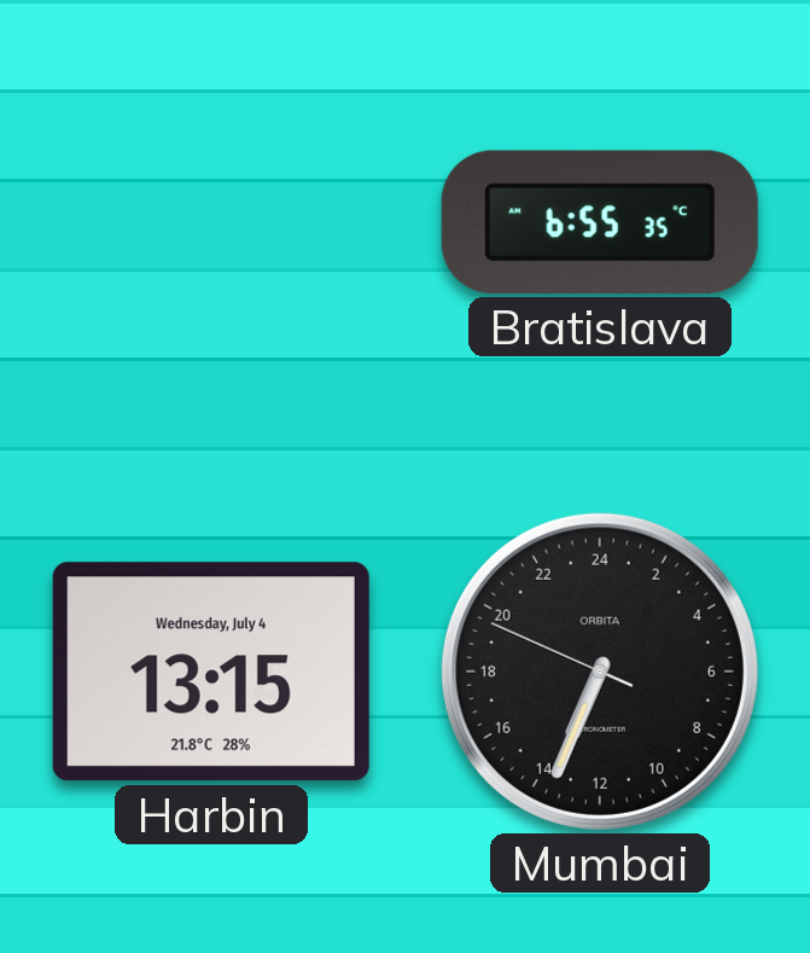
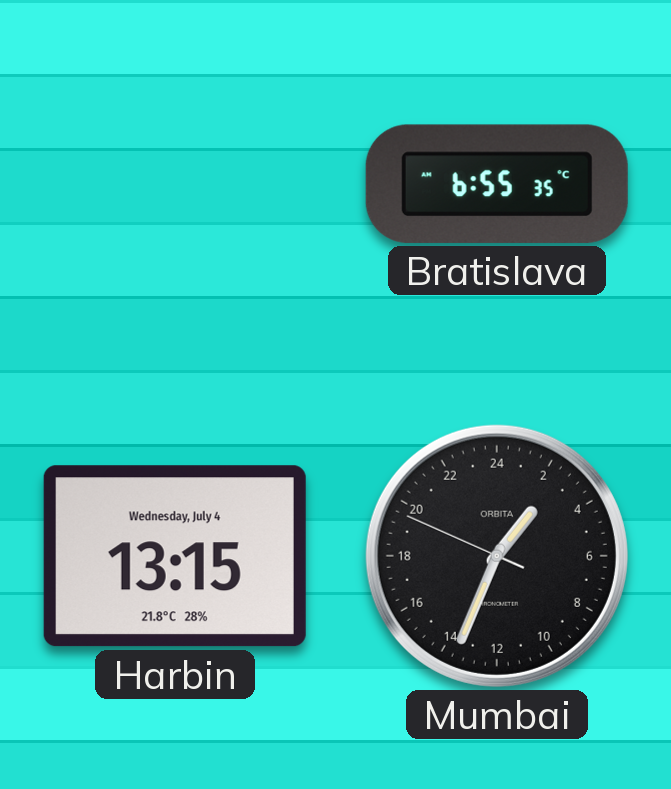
Mumbai: 13:33 -> 2:33
